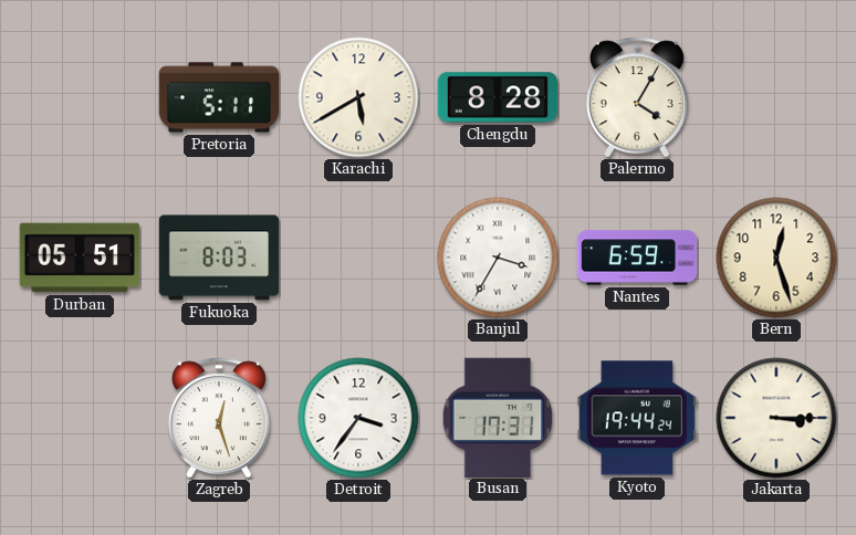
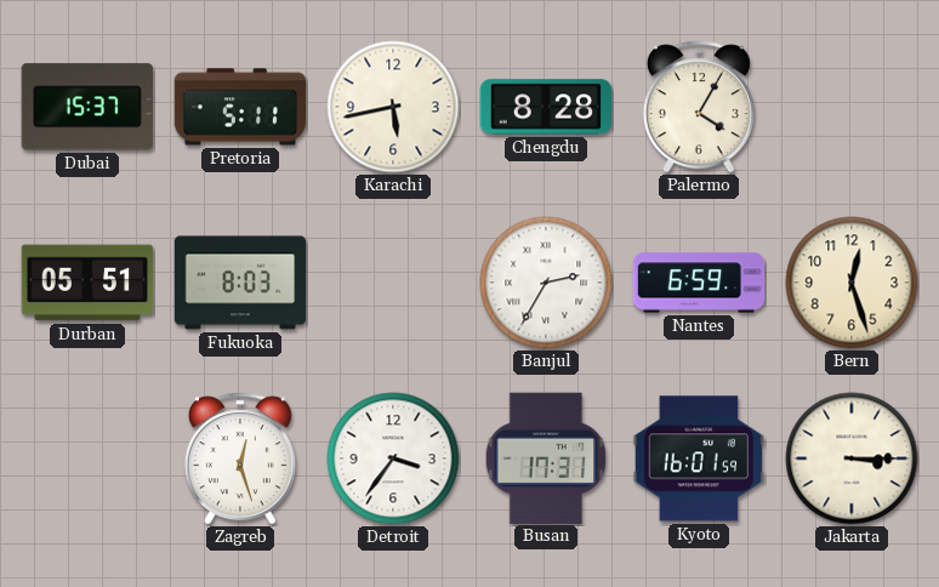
Dubai: none -> 15:37
Karachi: 5:40 -> 5:43
Banjul: 3:35 -> 2:35
Kyoto: 19:44 -> 16:01
